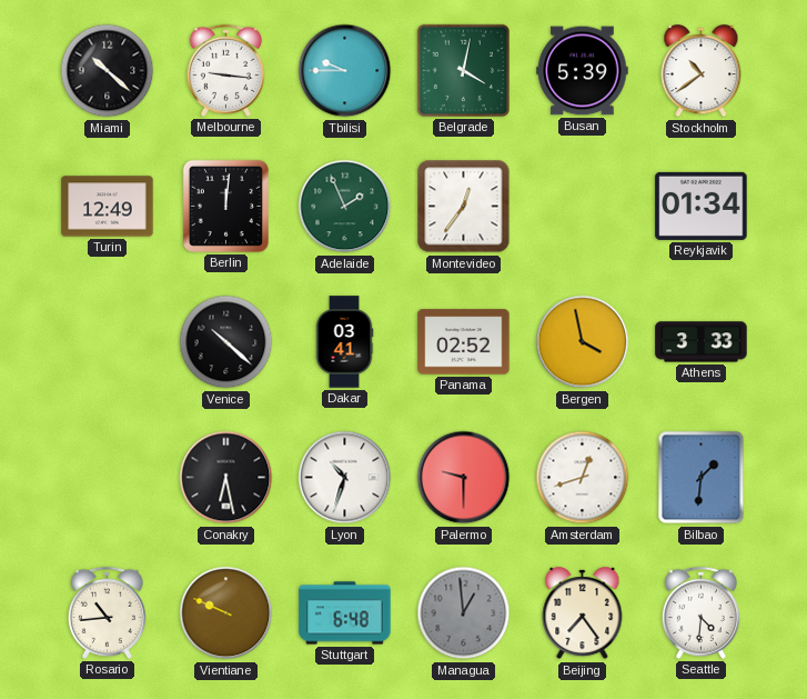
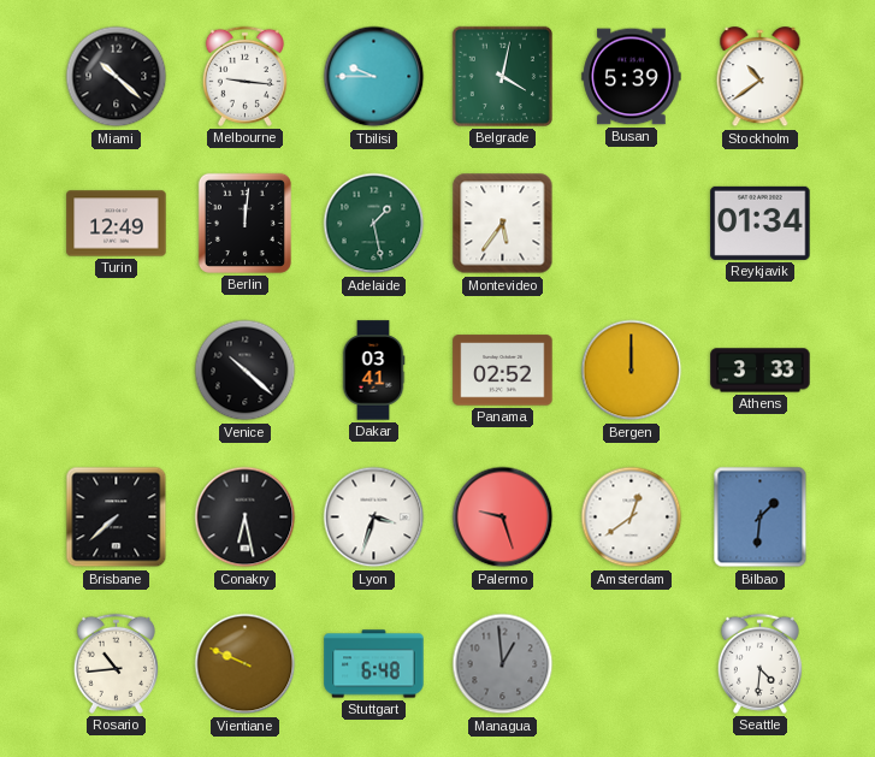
Adelaide: 1:56 -> 1:28
Montevideo: 12:36 -> 5:36
Bergen: 3:58 -> 12:00
Brisbane: none -> 7:38
Lyon: 10:33 -> 3:33
Palermo: 9:30 -> 9:27
Amsterdam: 12:42 -> 12:39
Beijing: 7:24 -> none
